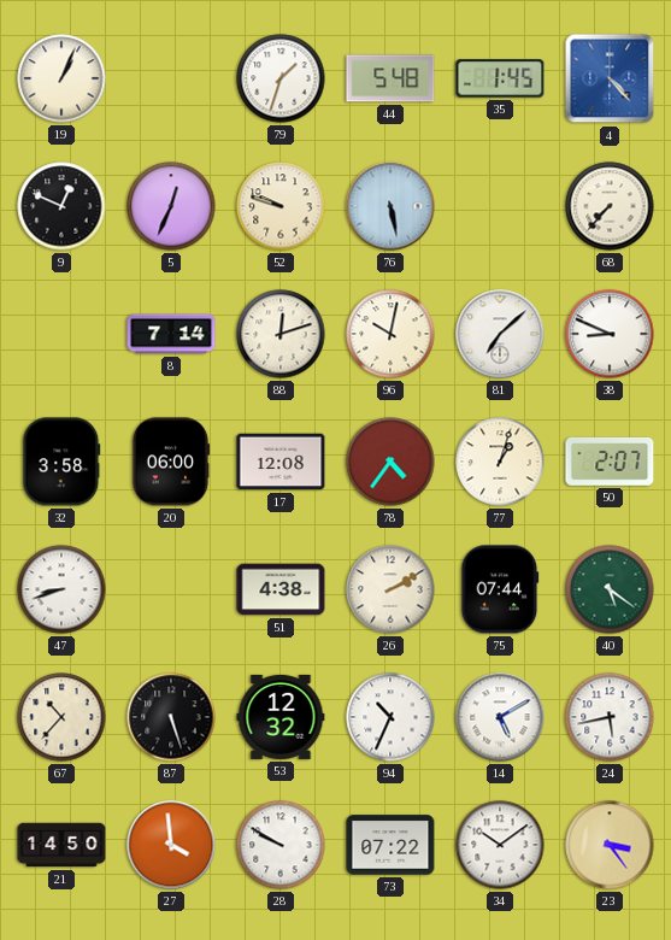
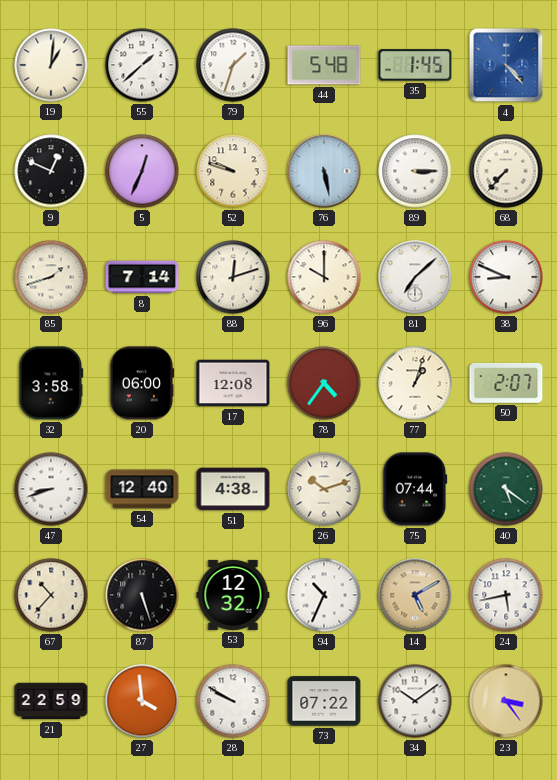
19: 1:04 -> 1:01
55: none -> 1:38
89: none -> 3:15
85: none -> 1:42
96: 10:02 -> 10:00
54: none -> 12:40
26: 2:10 -> 10:12
14 dial: white -> champagne
21: 14:50 -> 22:59
